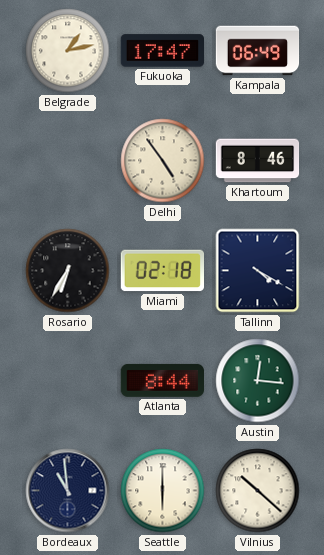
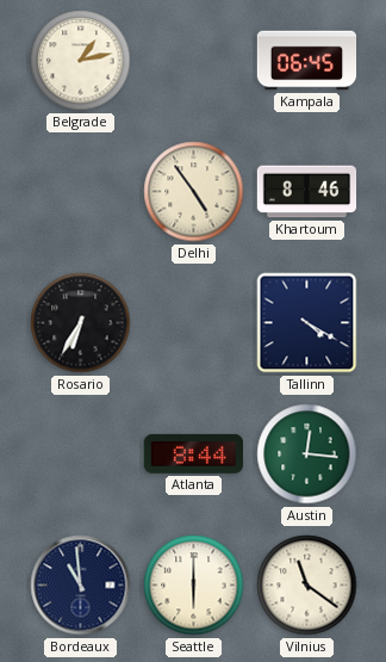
Fukuoka: 17:47 -> none
Kampala: 06:49 -> 06:45
Miami: 02:18 -> none
Vilnius: 10:22 -> 11:21
